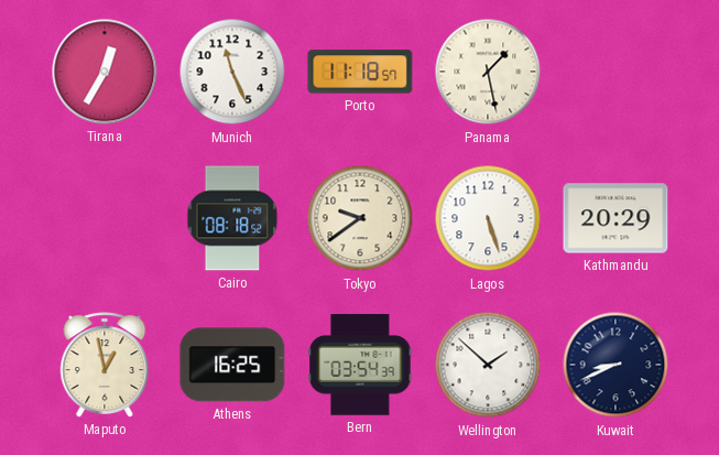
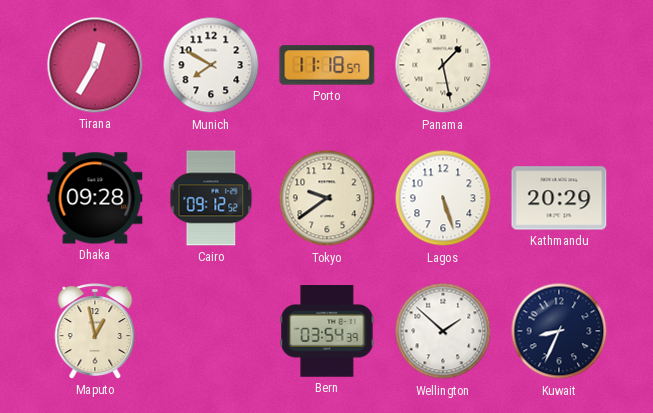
Munich: 11:26 -> 7:50
Dhaka: none -> 09:28
Cairo: 08:18 -> 09:12
Athens: 16:25 -> none
Kuwait: 8:41 -> 8:34
